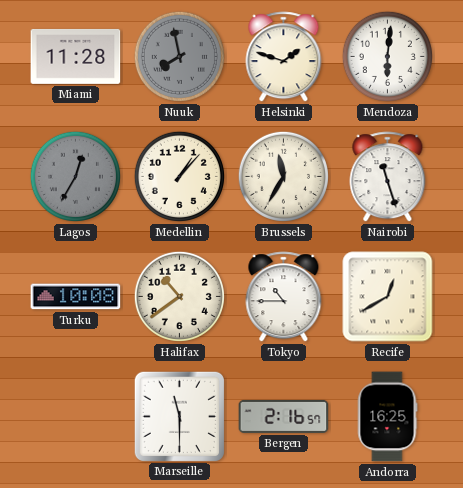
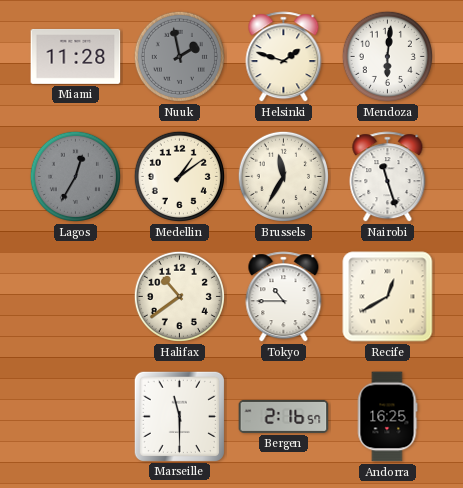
Nuuk: 7:58 -> 1:58
Medellin: 1:07 -> 1:09
Turku: 10:08 -> none
